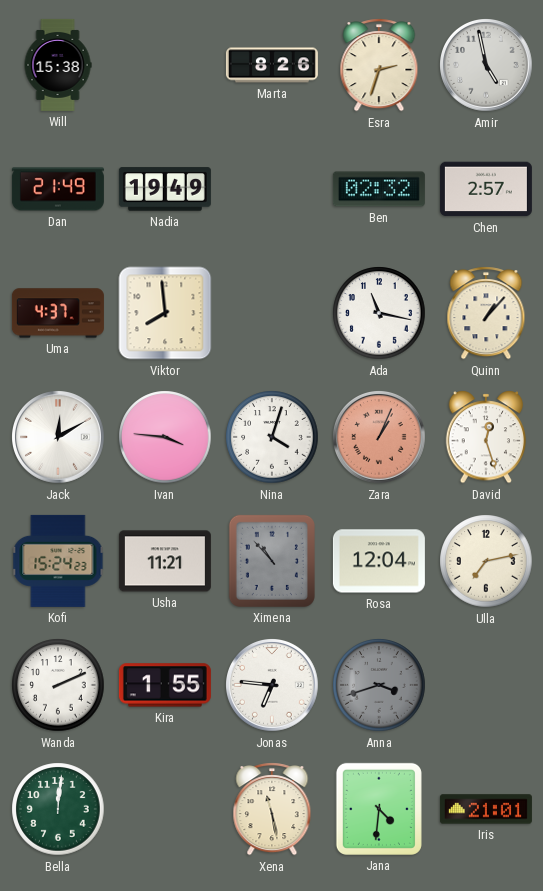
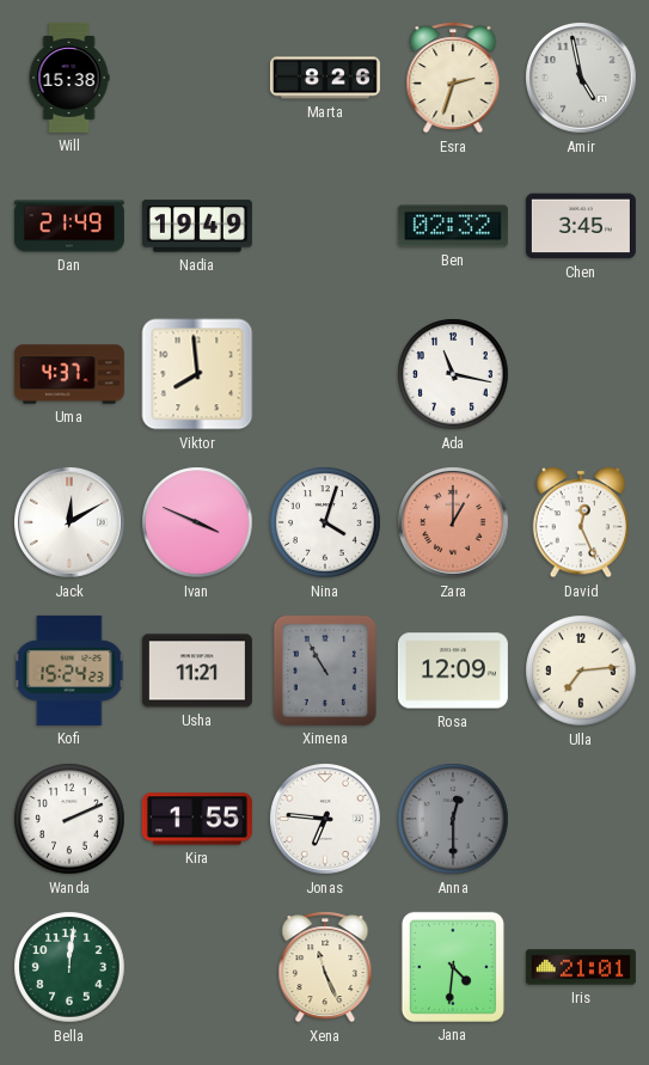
Chen: 2:57 -> 3:45
Quinn: 1:07 -> none
Ivan: 3:46 -> 3:49
Zara: 1:04 -> 1:00
David: 12:27 -> 12:26
Ximena: 10:53 -> 10:55
Rosa: 12:04 -> 12:09
Ulla: 7:13 -> 7:14
Anna: 3:42 -> 12:30
Xena: 11:28 -> 11:26
